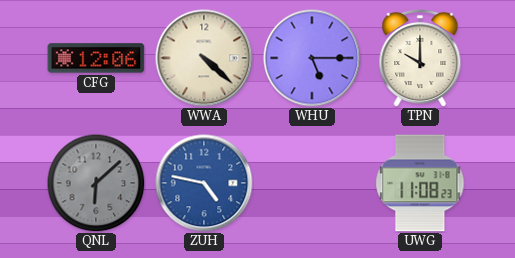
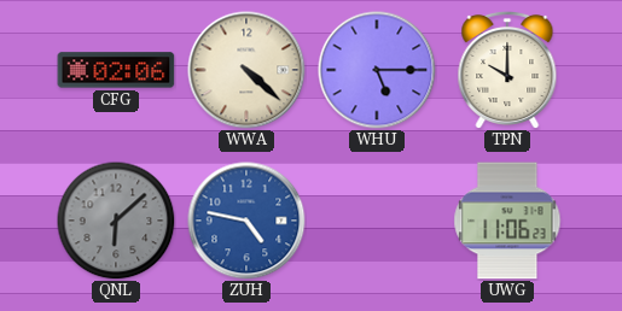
CFG: 12:06 -> 02:06
UWG: 11:08 -> 11:06
